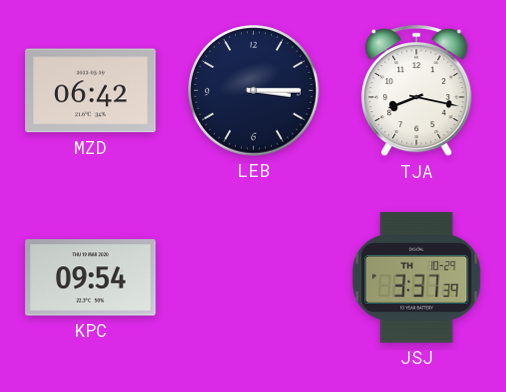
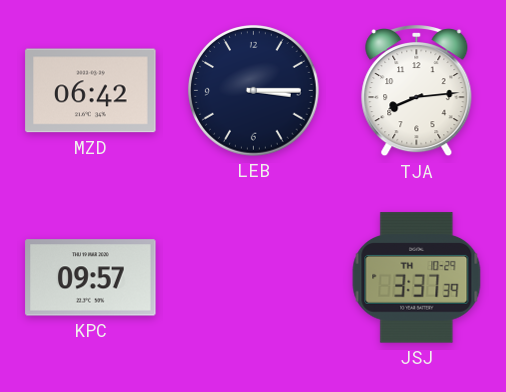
TJA: 8:17 -> 8:14
KPC: 09:54 -> 09:57
